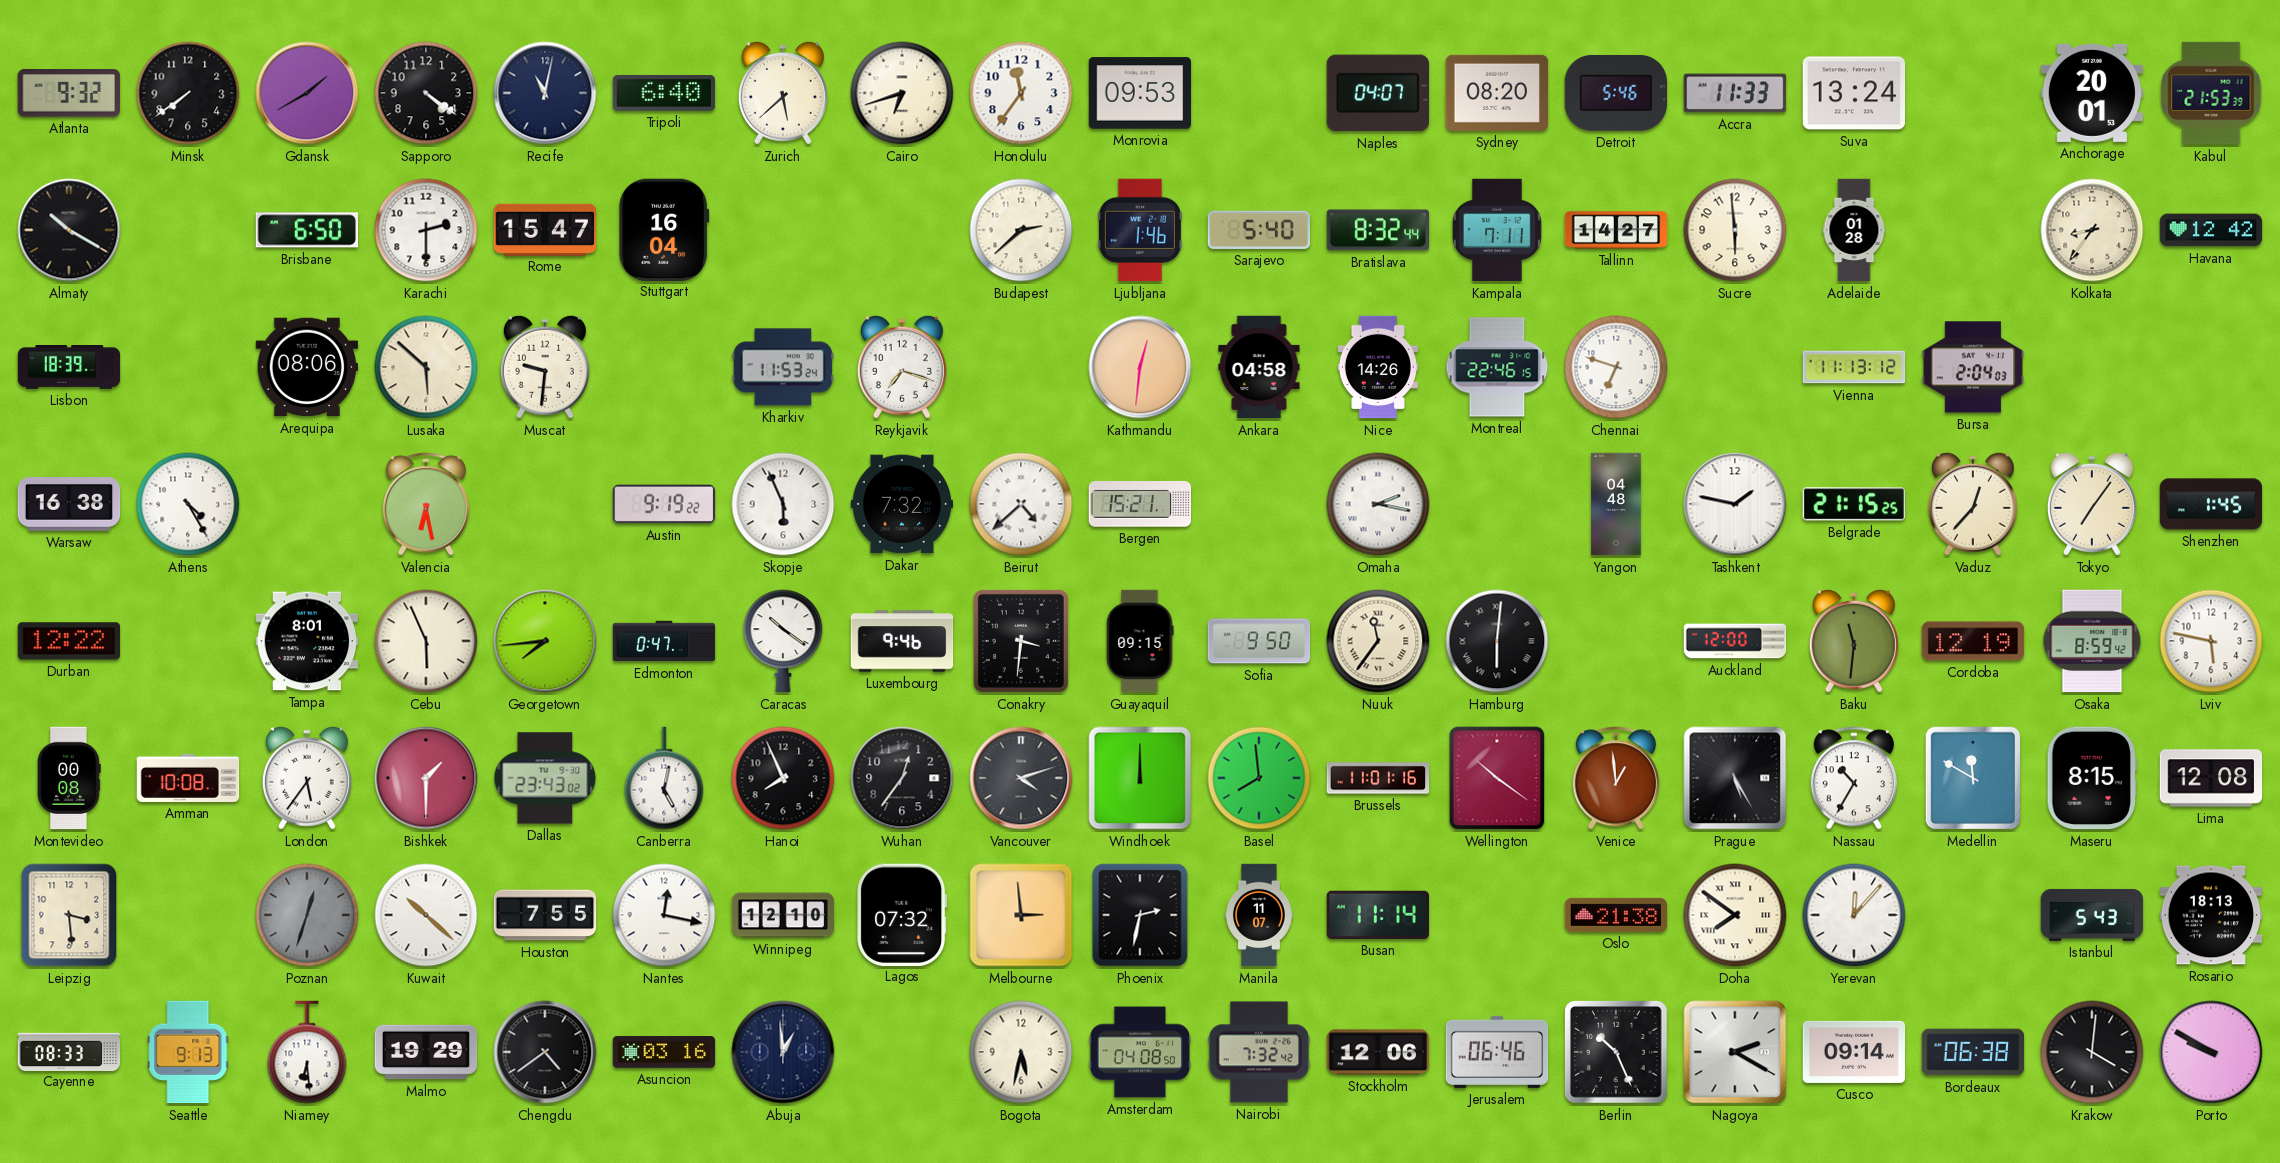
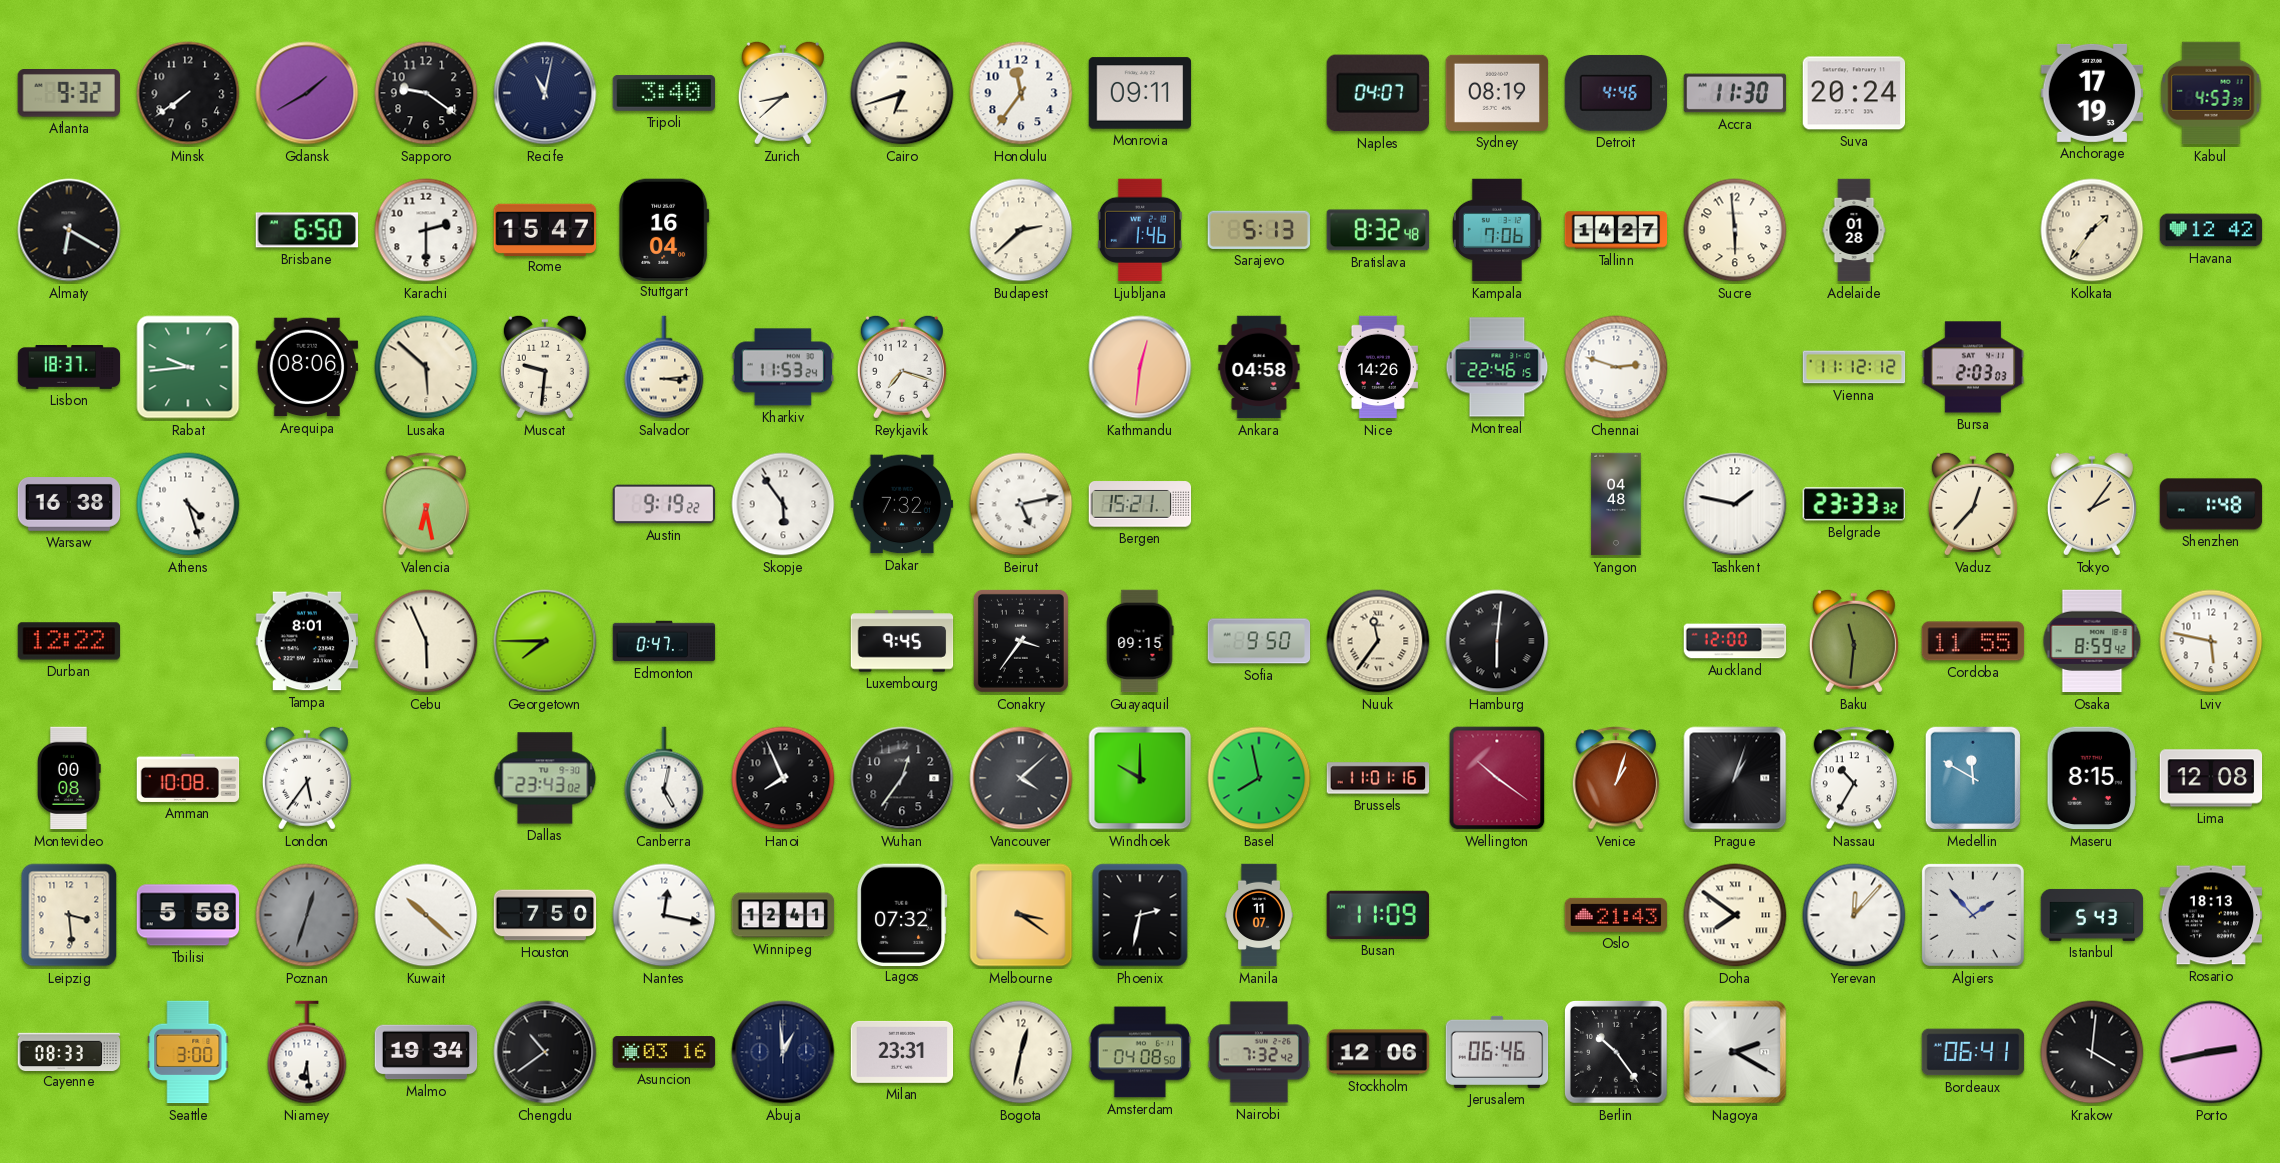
Sapporo: 4:21 -> 9:21
Tripoli: 6:40 -> 3:40
Zurich: 5:38 -> 8:38
Monrovia: 09:53 -> 09:11
Sydney: 08:20 -> 08:19
Detroit: 5:46 -> 4:46
Accra: 11:33 -> 11:30
Suva: 13:24 -> 20:24
Anchorage: 20:01 -> 17:19
Kabul: 21:53 -> 4:53
Almaty: 10:20 -> 6:20
Sarajevo: 5:40 -> 5:13
Bratislava: 8:32:44 -> 8:32:48
Kampala: 7:11 -> 7:06
Kolkata: 8:36 -> 1:36
Lisbon: 18:39 -> 18:37
Rabat: none -> 9:44
Salvador: none -> 3:14
Chennai: 6:48 -> 2:48
Vienna: 11:13 -> 11:12
Bursa: 2:04 -> 2:03
Athens: 4:25 -> 4:27
Skopje: 5:56 -> 5:54
Beirut: 4:38 -> 5:13
Omaha: 2:17 -> none
Belgrade: 21:15 -> 23:33
Tokyo: 7:06 -> 2:06
Shenzhen: 1:45 -> 1:48
Georgetown: 7:44 -> 7:45
Caracas: 10:21 -> none
Luxembourg: 9:46 -> 9:45
Conakry: 3:31 -> 3:36
Cordoba: 12:19 -> 11:55
Bishkek: 1:30 -> none
Vancouver: 4:12 -> 4:08
Windhoek: 12:00 -> 10:00
Basel: 7:59 -> 7:58
Venice: 12:59 -> 1:03
Prague: 5:25 -> 1:03
Tbilisi: none -> 5:58
Houston: 7:55 -> 7:50
Winnipeg: 12:10 -> 12:41
Melbourne: 2:59 -> 3:21
Busan: 11:14 -> 11:09
Oslo: 21:38 -> 21:43
Algiers: none -> 1:53
Seattle: 9:13 -> 3:00
Malmo: 19:29 -> 19:34
Chengdu: 4:39 -> 10:39
Milan: none -> 23:31
Bogota: 5:32 -> 12:32
Berlin: 10:26 -> 10:24
Cusco: 09:14 -> none
Bordeaux: 06:38 -> 06:41
Porto: 9:50 -> 2:43
